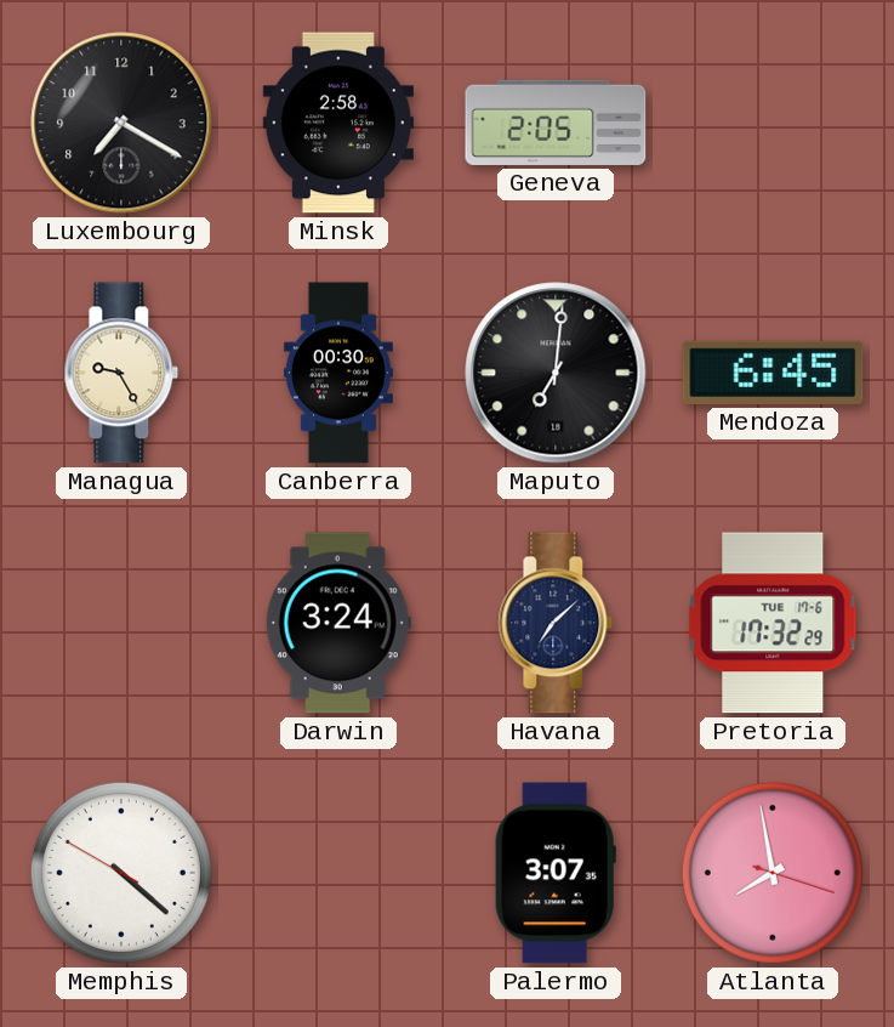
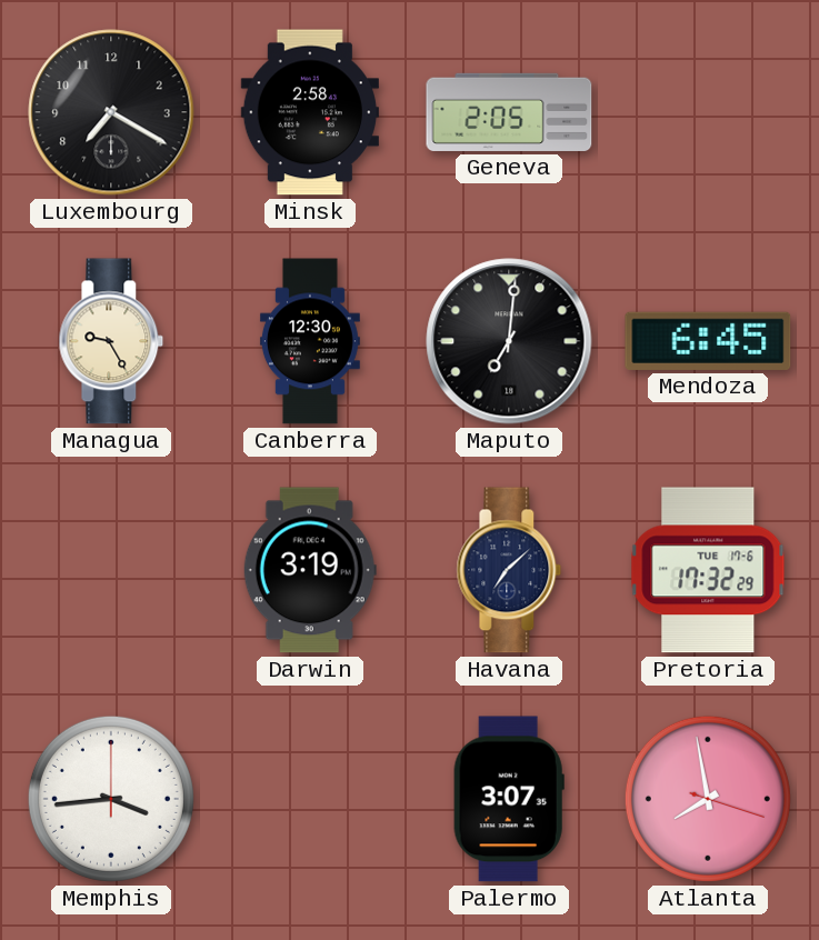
Canberra: 00:30 -> 12:30
Darwin: 3:24 -> 3:19
Memphis: 4:21 -> 3:44
